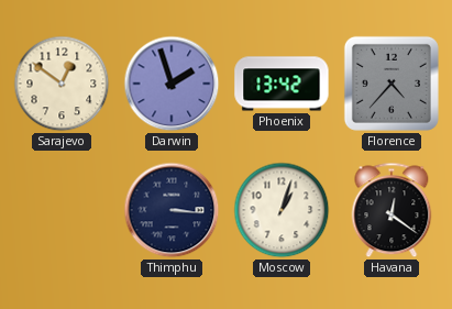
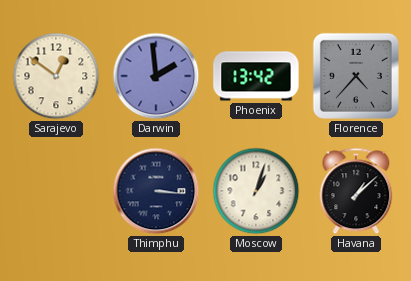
Darwin: 1:57 -> 1:59
Havana: 12:21 -> 1:08
